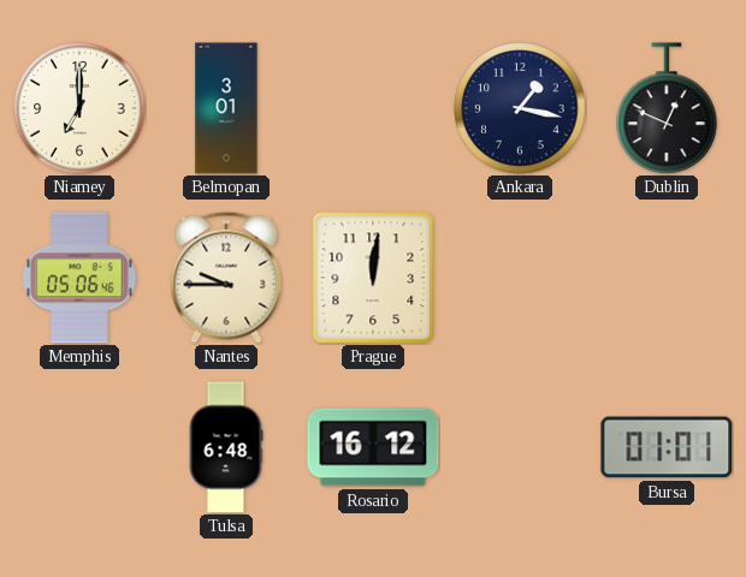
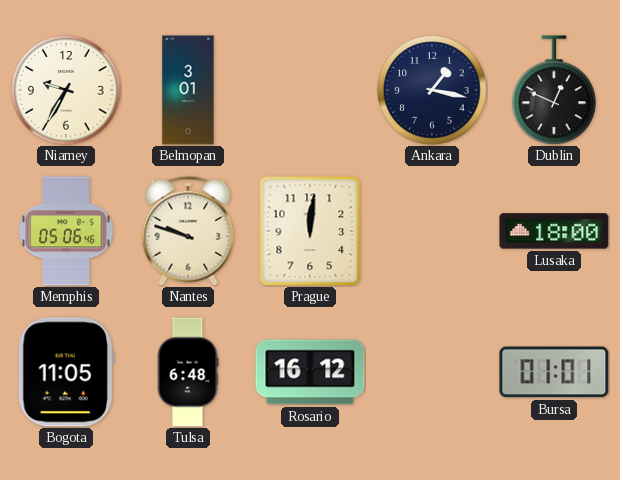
Niamey: 7:00 -> 9:35
Nantes: 9:45 -> 9:48
Lusaka: none -> 18:00
Bogota: none -> 11:05
